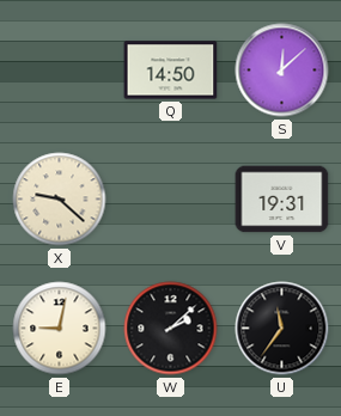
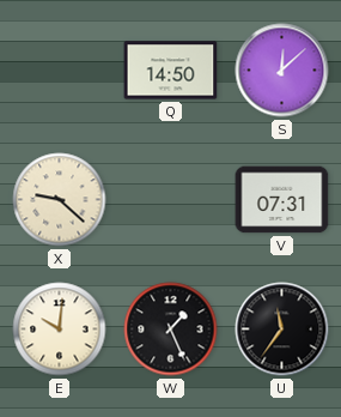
V: 19:31 -> 07:31
E: 9:02 -> 10:01
W: 2:08 -> 1:26
